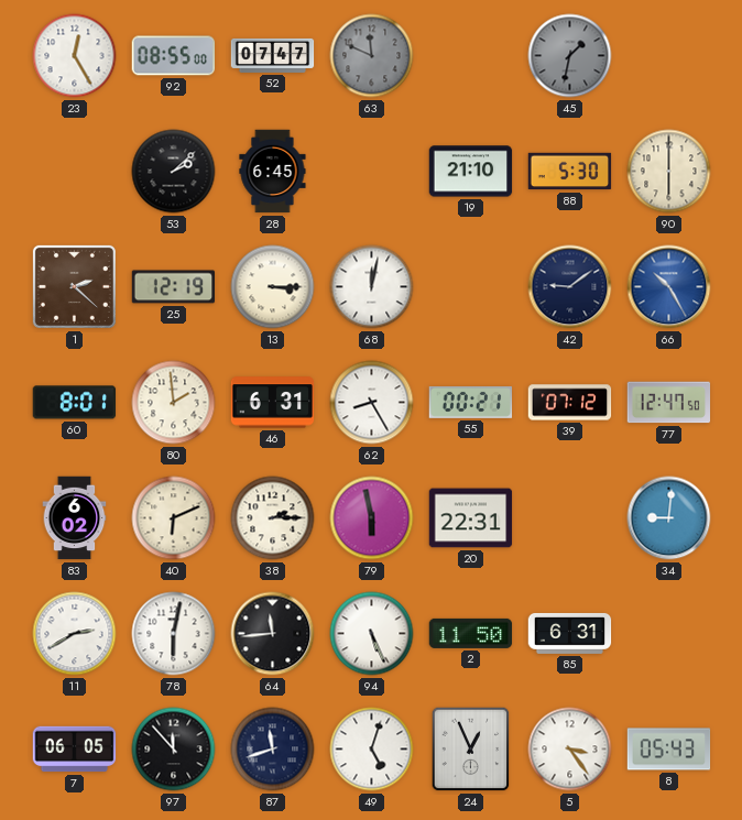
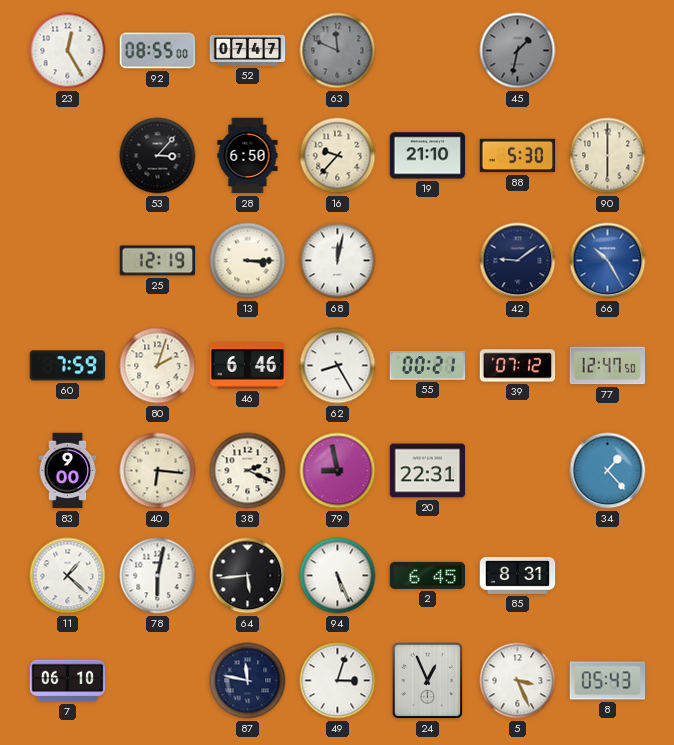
53: 2:08 -> 3:07
28: 6:45 -> 6:50
16: none -> 9:37
1: 2:22 -> none
60: 8:01 -> 7:59
80: 1:59 -> 2:03
46: 6:31 -> 6:46
83: 6:02 -> 9:00
40: 6:11 -> 6:16
38: 2:15 -> 2:19
79: 5:58 -> 8:58
34: 9:01 -> 1:23
11: 2:40 -> 1:22
64: 11:44 -> 5:44
2: 11:50 -> 6:45
85: 6:31 -> 8:31
7: 06:05 -> 06:10
97: 11:53 -> none
87: 11:42 -> 11:47
49: 5:03 -> 3:03
5: 3:24 -> 3:26
